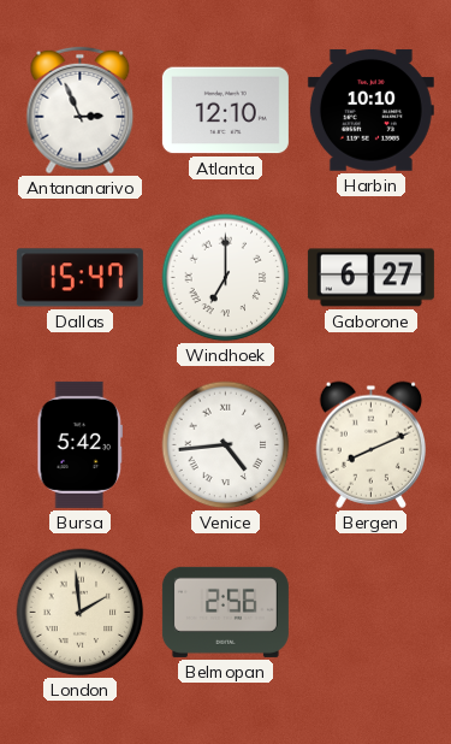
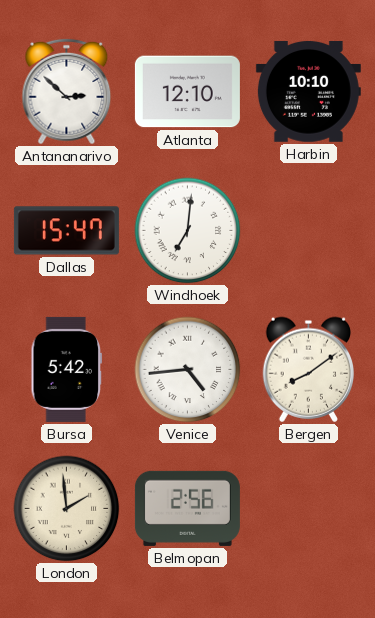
Antananarivo: 2:56 -> 2:52
Windhoek: 7:00 -> 7:01
Gaborone: 6:27 -> none
Bergen: 8:11 -> 8:09
